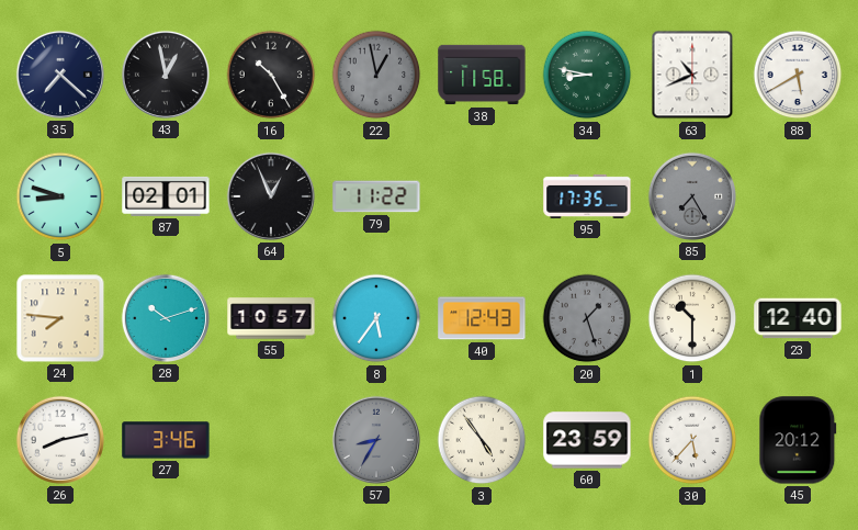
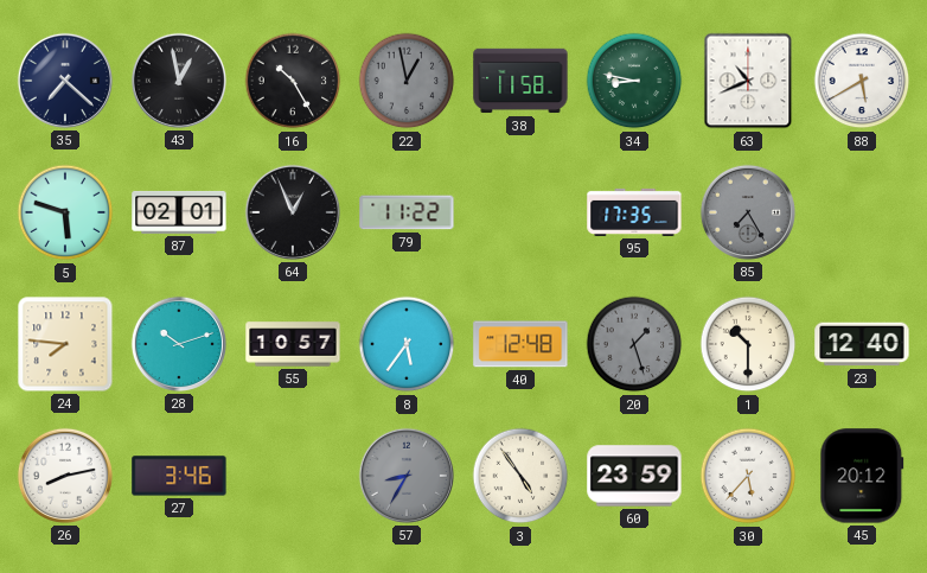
5: 8:48 -> 5:48
40: 12:43 -> 12:48
